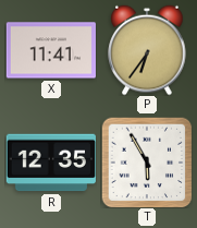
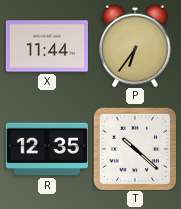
X: 11:41 -> 11:44
T: 5:55 -> 10:22
